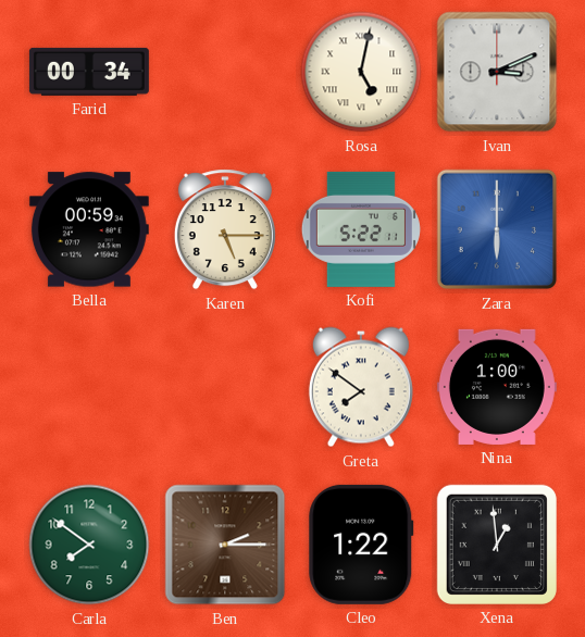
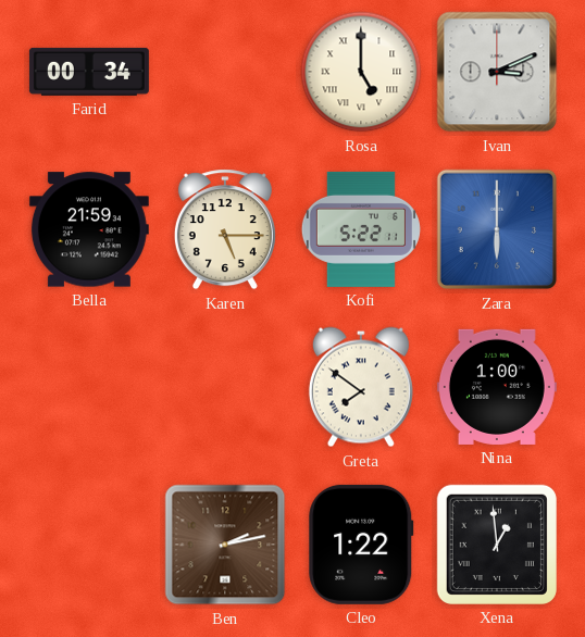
Rosa: 5:02 -> 5:00
Bella: 00:59 -> 21:59
Carla: 7:51 -> none
Ben: 2:15 -> 2:13
